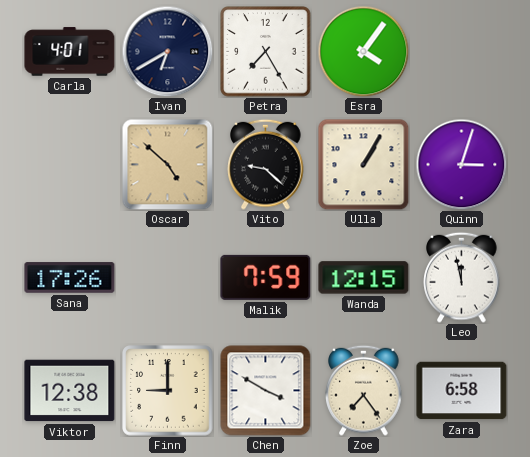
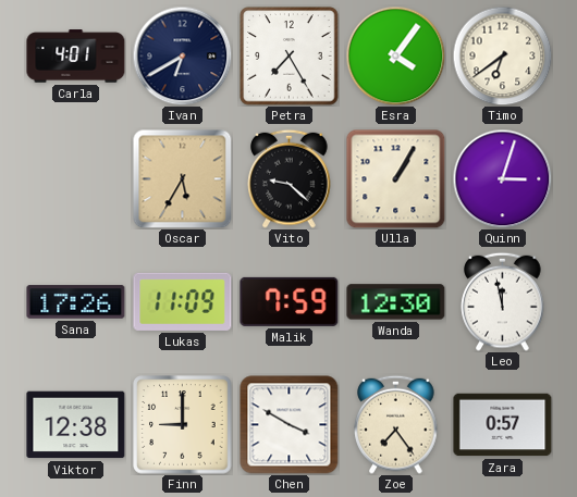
Timo: none -> 6:39
Oscar: 4:52 -> 5:35
Lukas: none -> 11:09
Wanda: 12:15 -> 12:30
Zara: 6:58 -> 0:57
